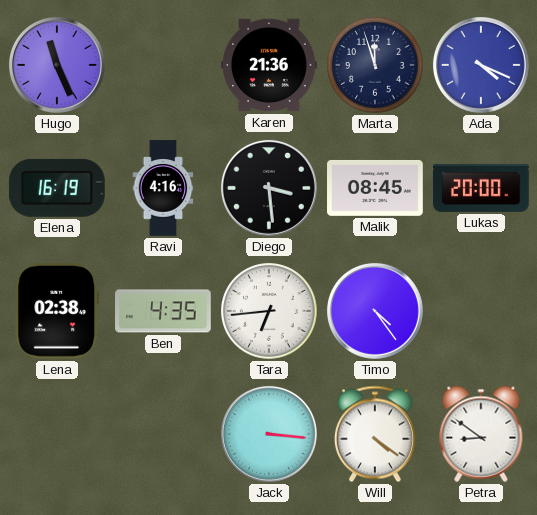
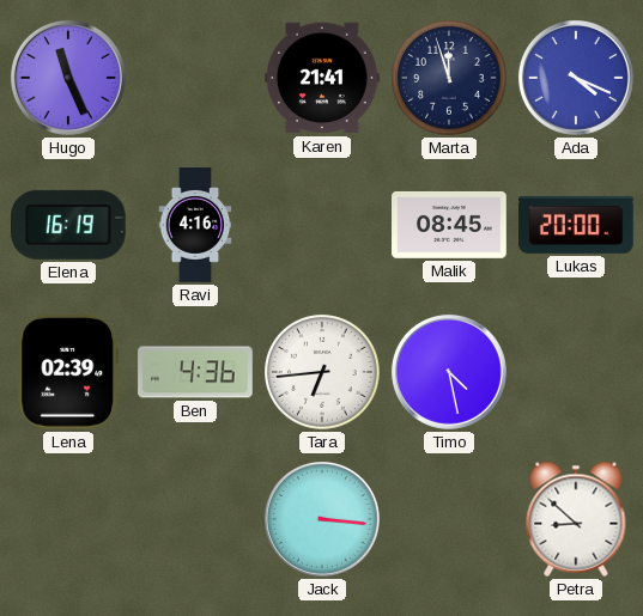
Karen: 21:36 -> 21:41
Diego: 3:29 -> none
Lena: 02:38 -> 02:39
Ben: 4:35 -> 4:36
Timo: 4:24 -> 4:28
Will: 4:21 -> none
Petra: 8:51 -> 8:52
